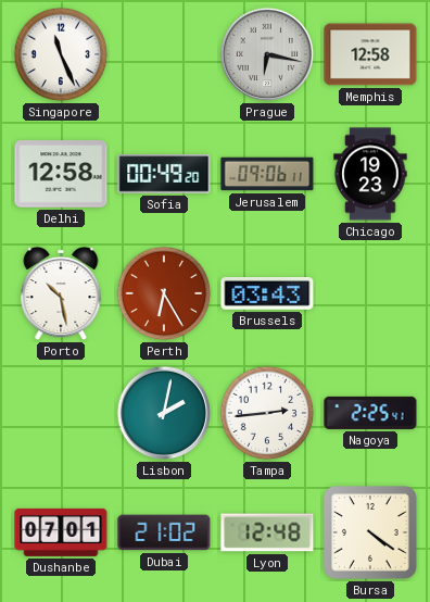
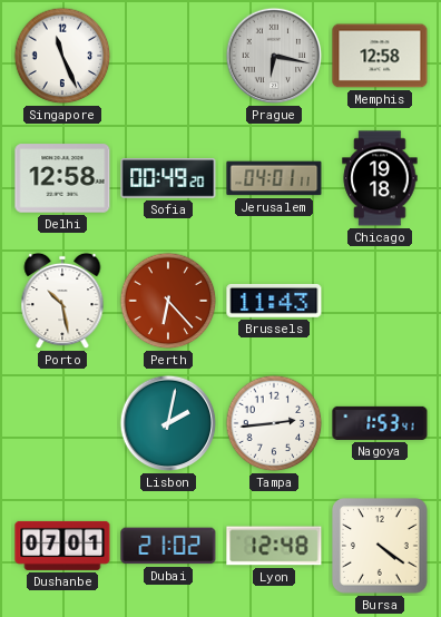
Jerusalem: 09:06 -> 04:01
Chicago: 19:23 -> 19:18
Perth: 6:25 -> 6:23
Brussels: 03:43 -> 11:43
Nagoya: 2:25 -> 1:53
